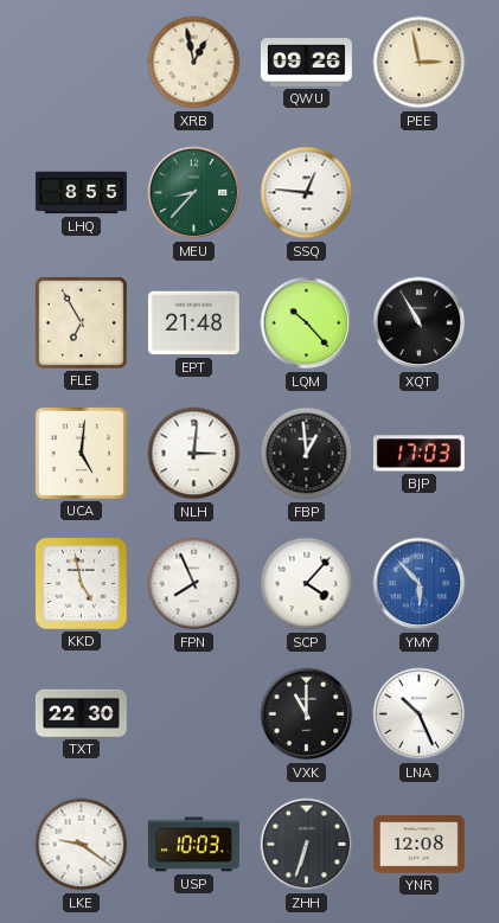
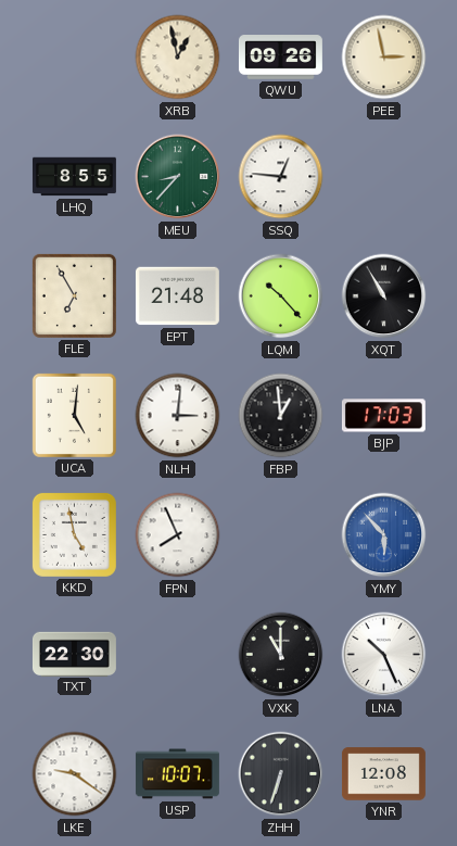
SCP: 4:07 -> none
USP: 10:03 -> 10:07
